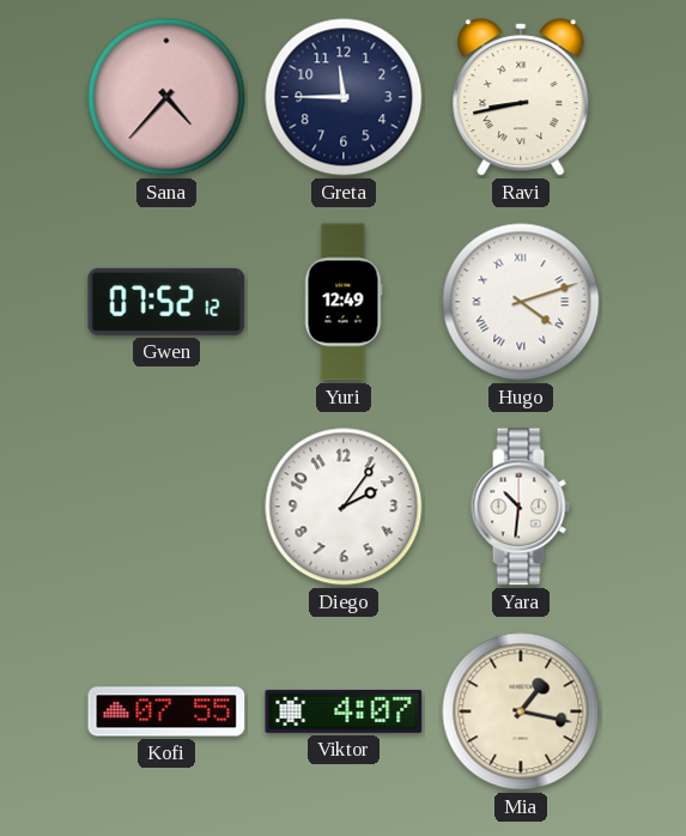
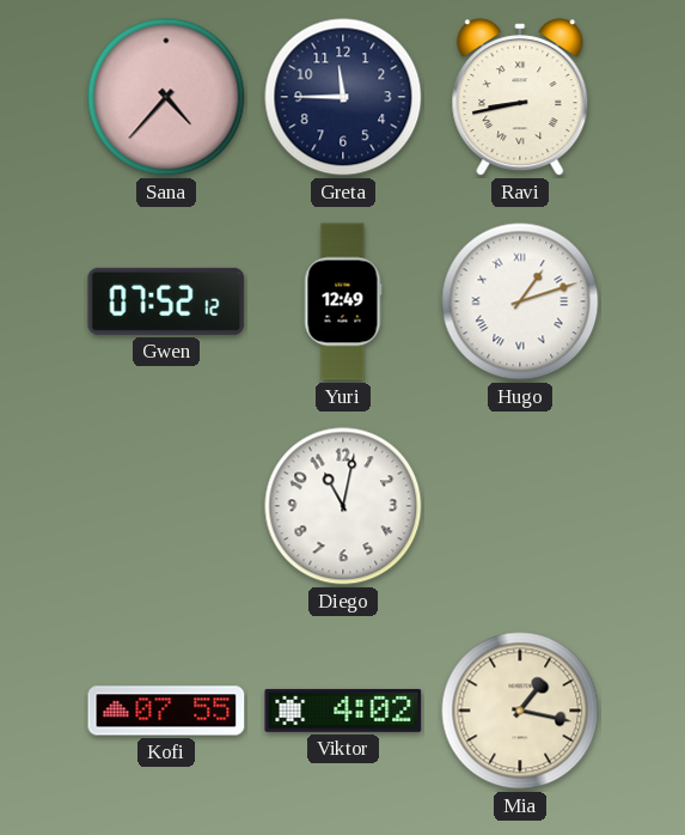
Hugo: 4:12 -> 1:12
Diego: 2:06 -> 11:02
Yara: 10:31 -> none
Viktor: 4:07 -> 4:02
